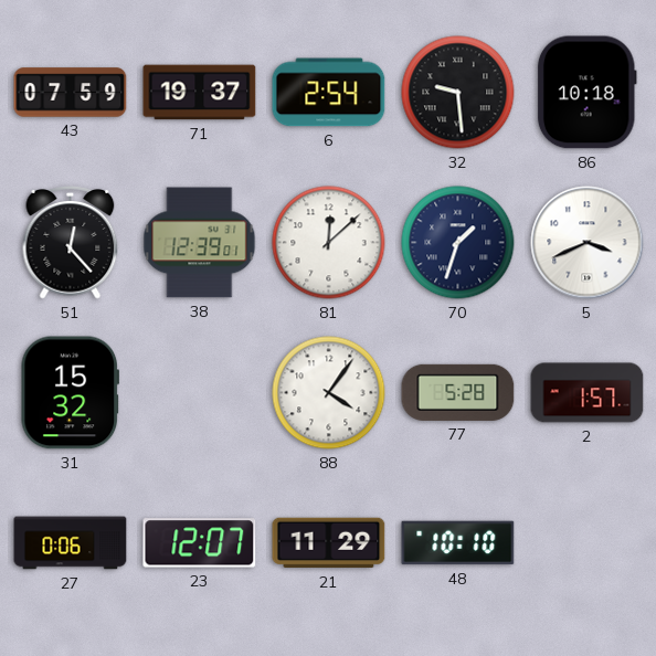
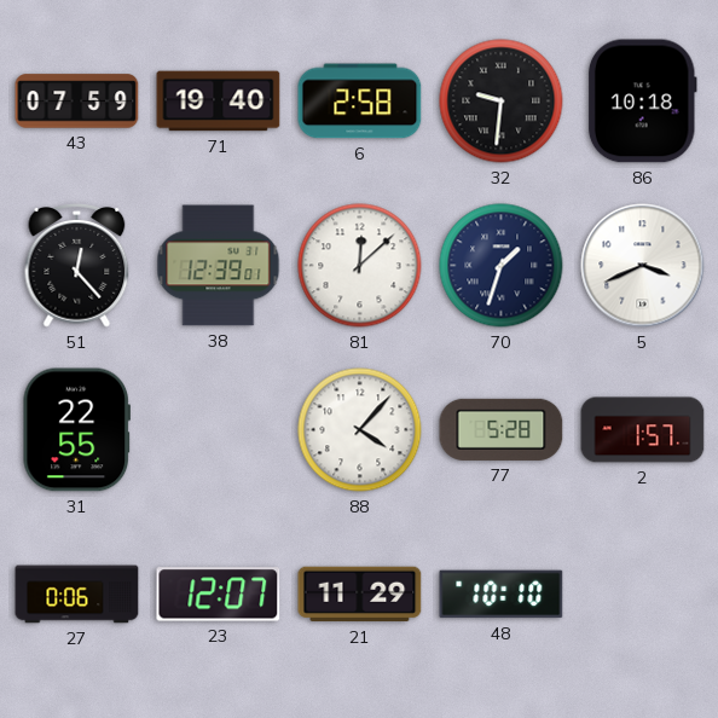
71: 19:37 -> 19:40
6: 2:54 -> 2:58
32: 9:29 -> 9:31
31: 15:32 -> 22:55
88: 4:06 -> 4:07
